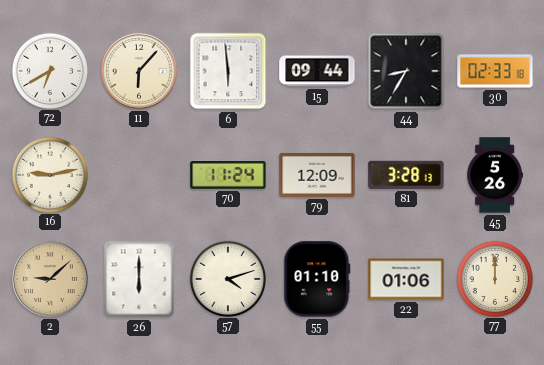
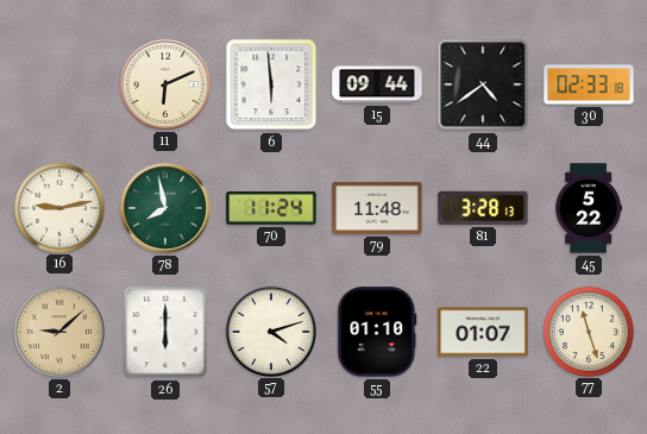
72: 6:40 -> none
11: 6:07 -> 6:11
44: 8:35 -> 4:39
78: none -> 7:58
79: 12:09 -> 11:48
45: 5:26 -> 5:22
22: 01:06 -> 01:07
77: 12:00 -> 11:27
